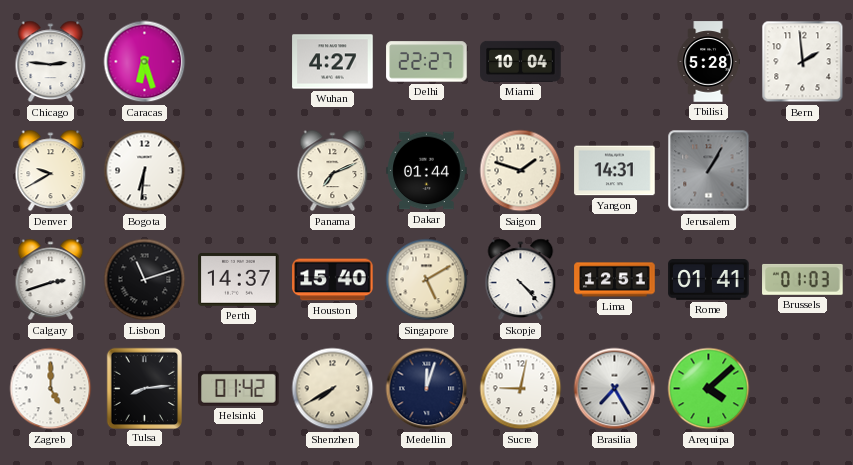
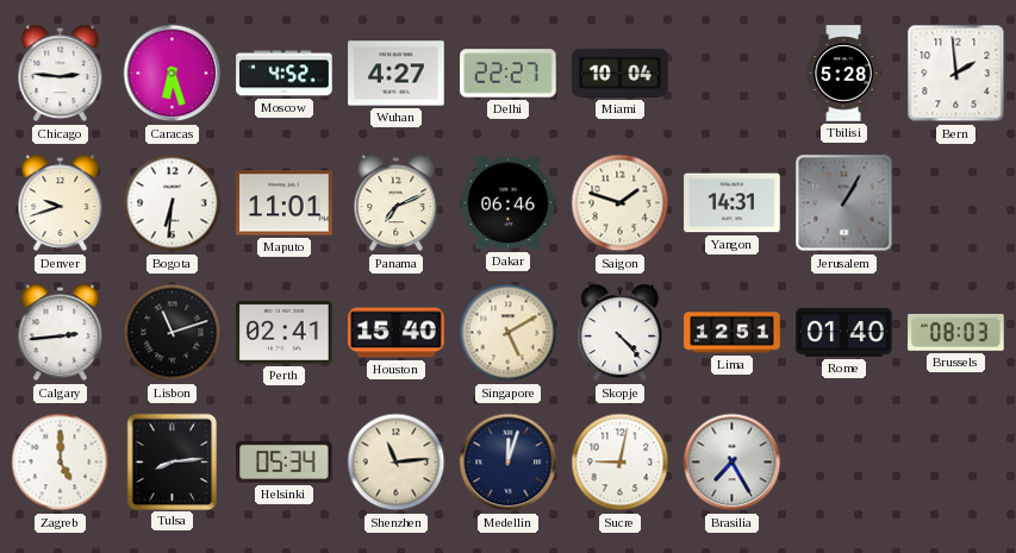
Moscow: none -> 4:52
Denver: 9:40 -> 9:42
Maputo: none -> 11:01
Dakar: 01:44 -> 06:46
Calgary: 2:42 -> 2:44
Perth: 14:37 -> 02:41
Rome: 01:41 -> 01:40
Brussels: 01:03 -> 08:03
Helsinki: 01:42 -> 05:34
Shenzhen: 7:40 -> 11:14
Arequipa: 4:08 -> none
